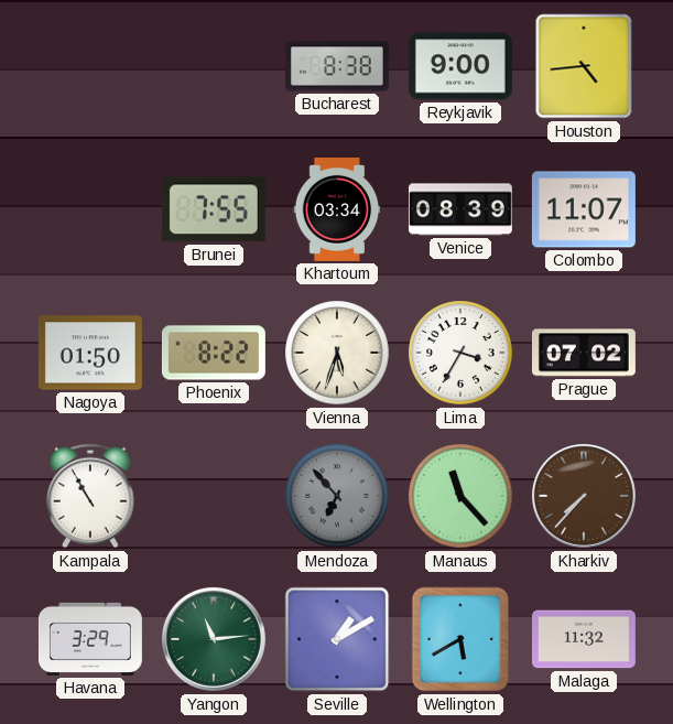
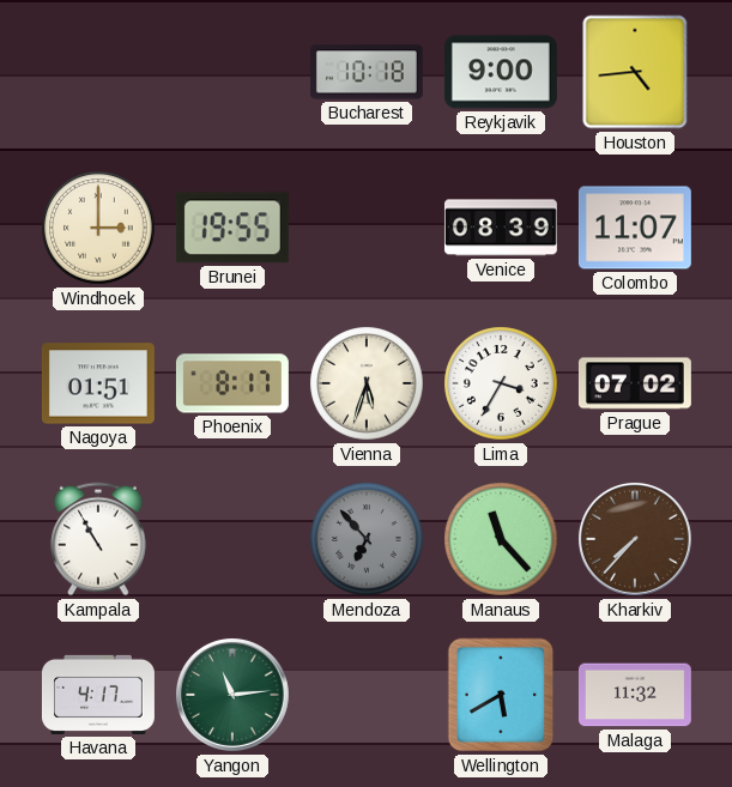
Bucharest: 8:38 -> 10:18
Windhoek: none -> 3:00
Brunei: 7:55 -> 19:55
Khartoum: 03:34 -> none
Nagoya: 01:50 -> 01:51
Phoenix: 8:22 -> 8:17
Havana: 3:29 -> 4:17
Seville: 1:10 -> none
